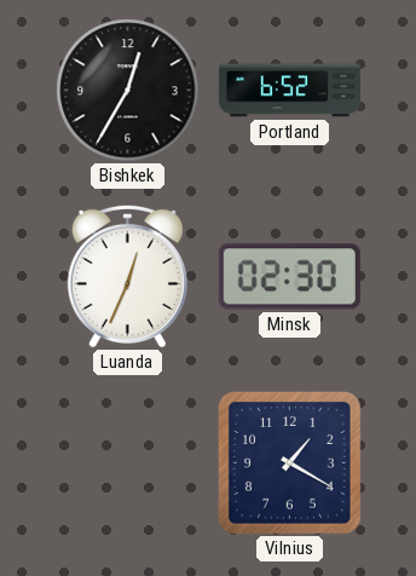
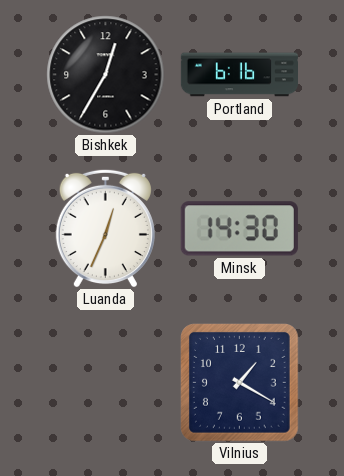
Portland: 6:52 -> 6:16
Minsk: 02:30 -> 14:30
